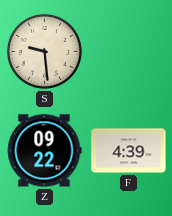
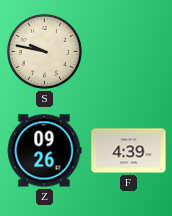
S: 9:29 -> 9:47
Z: 09:22 -> 09:26
